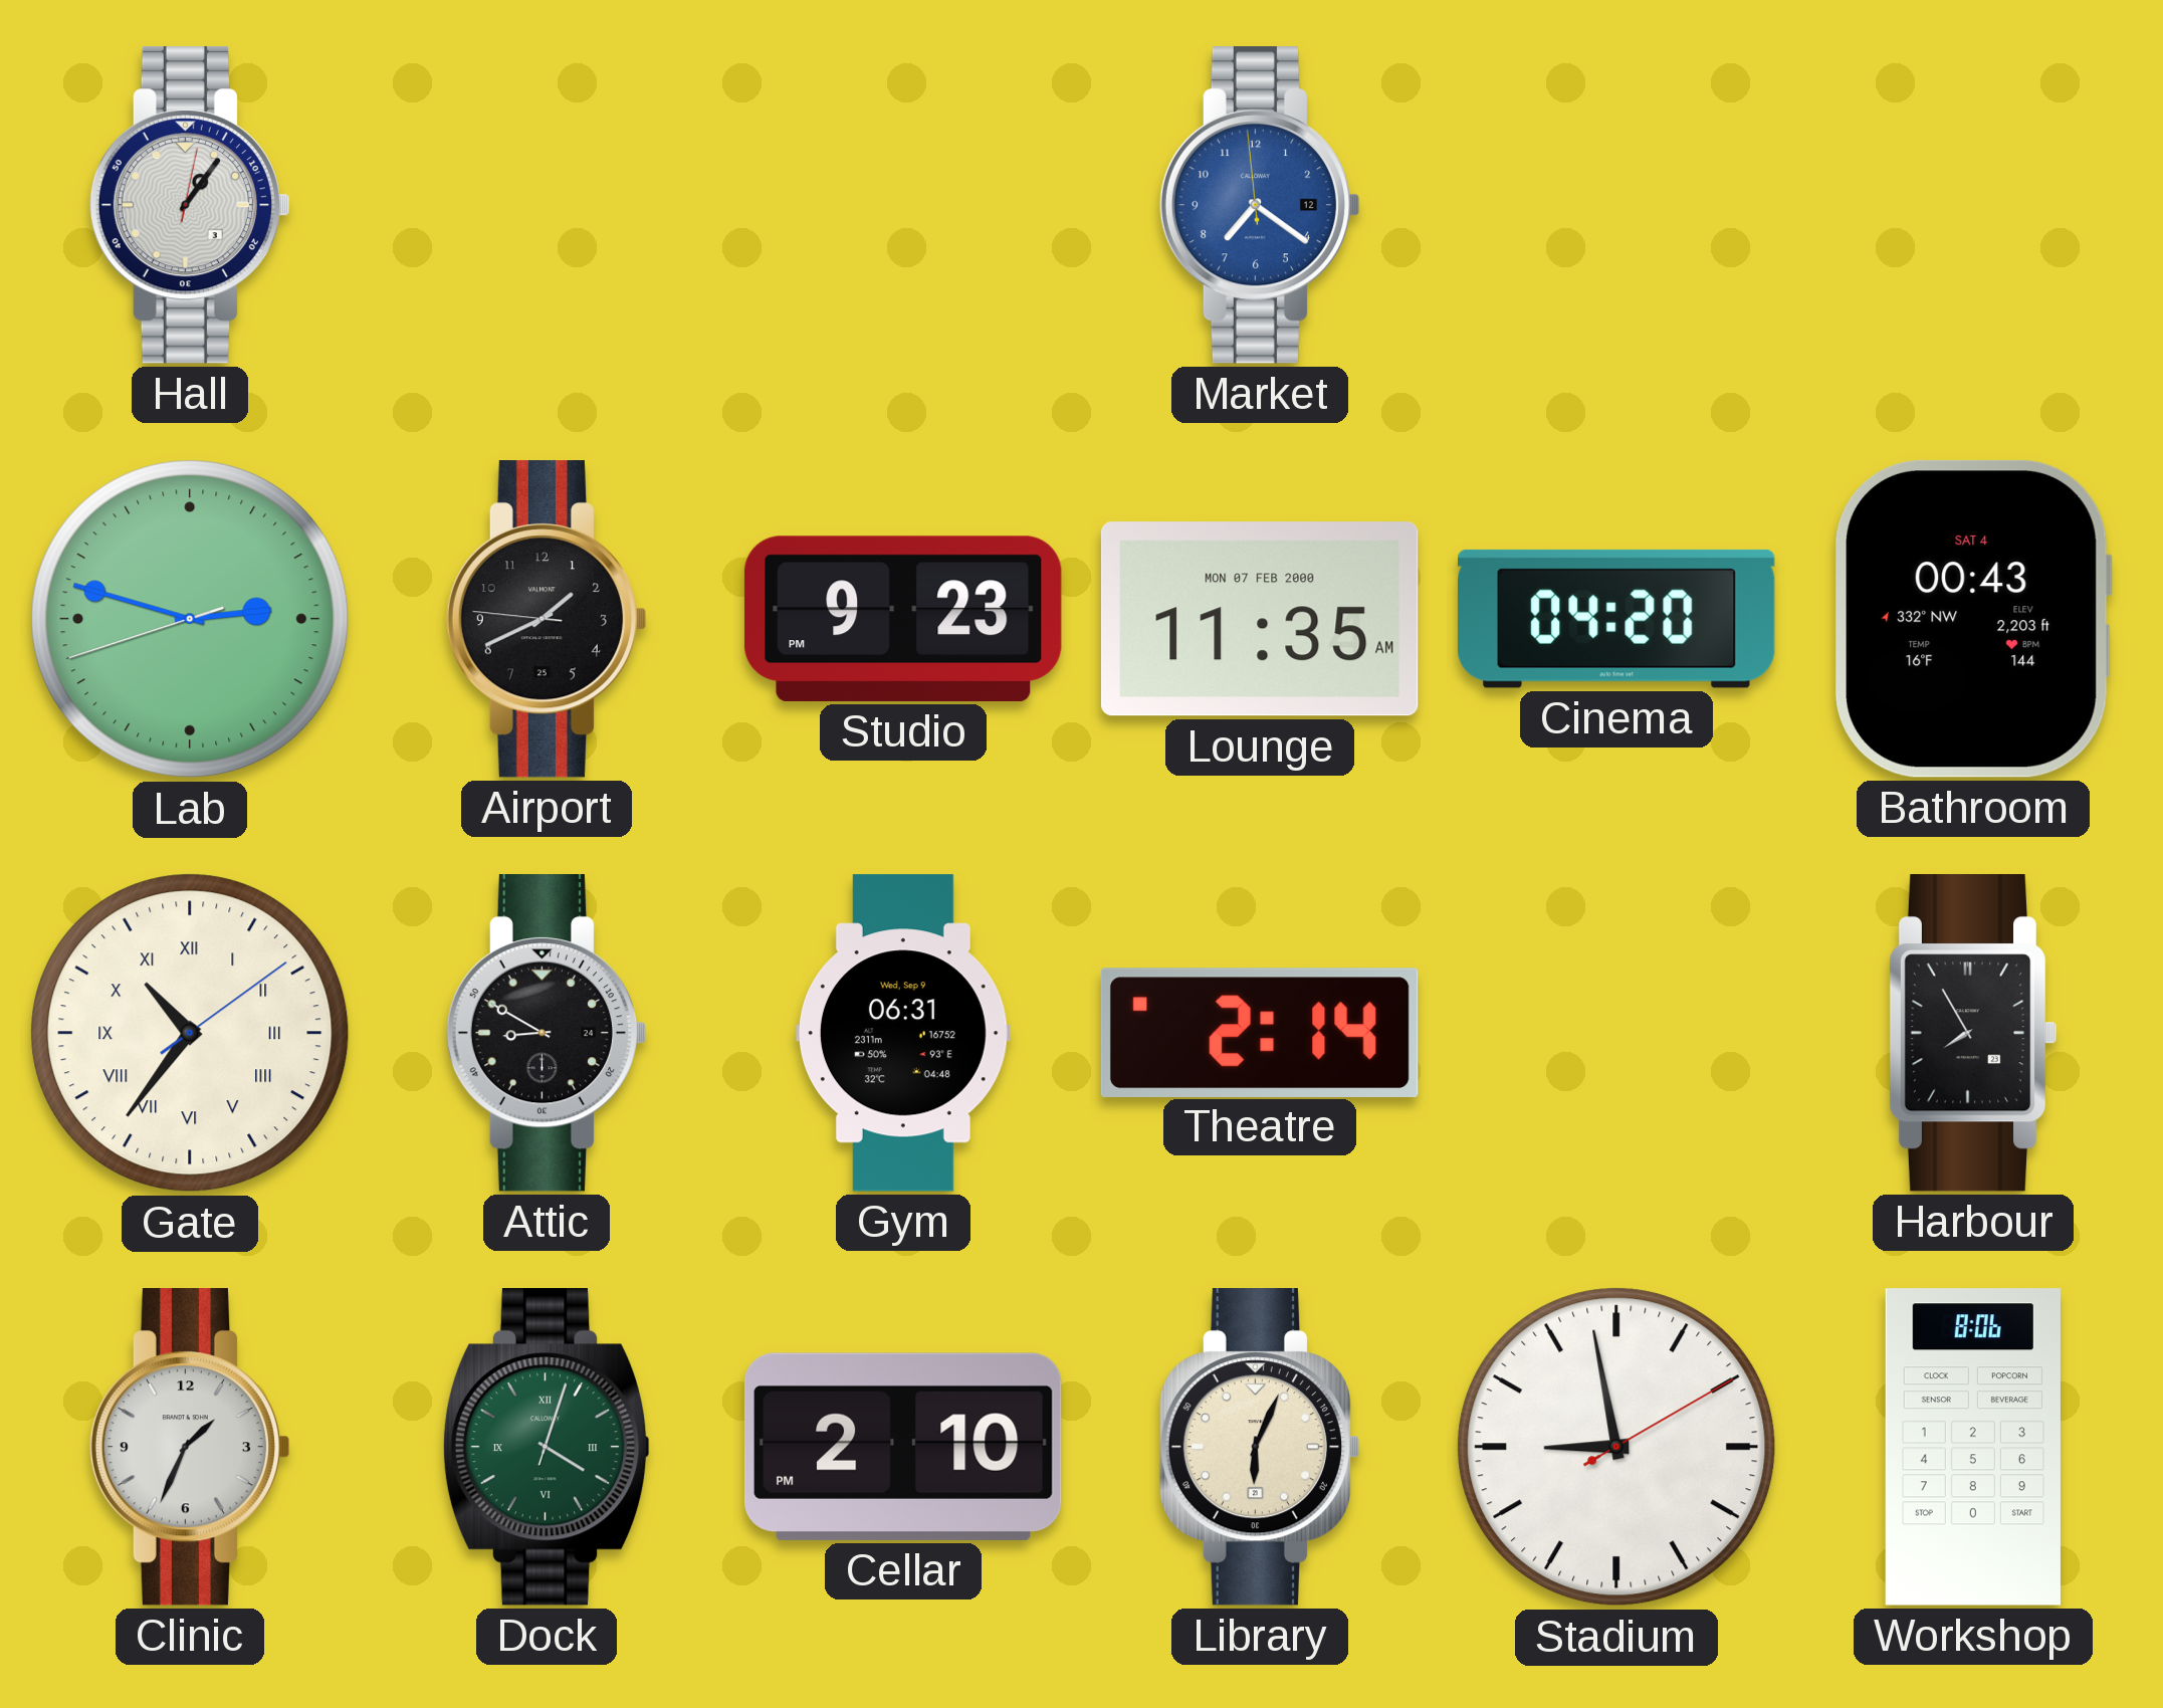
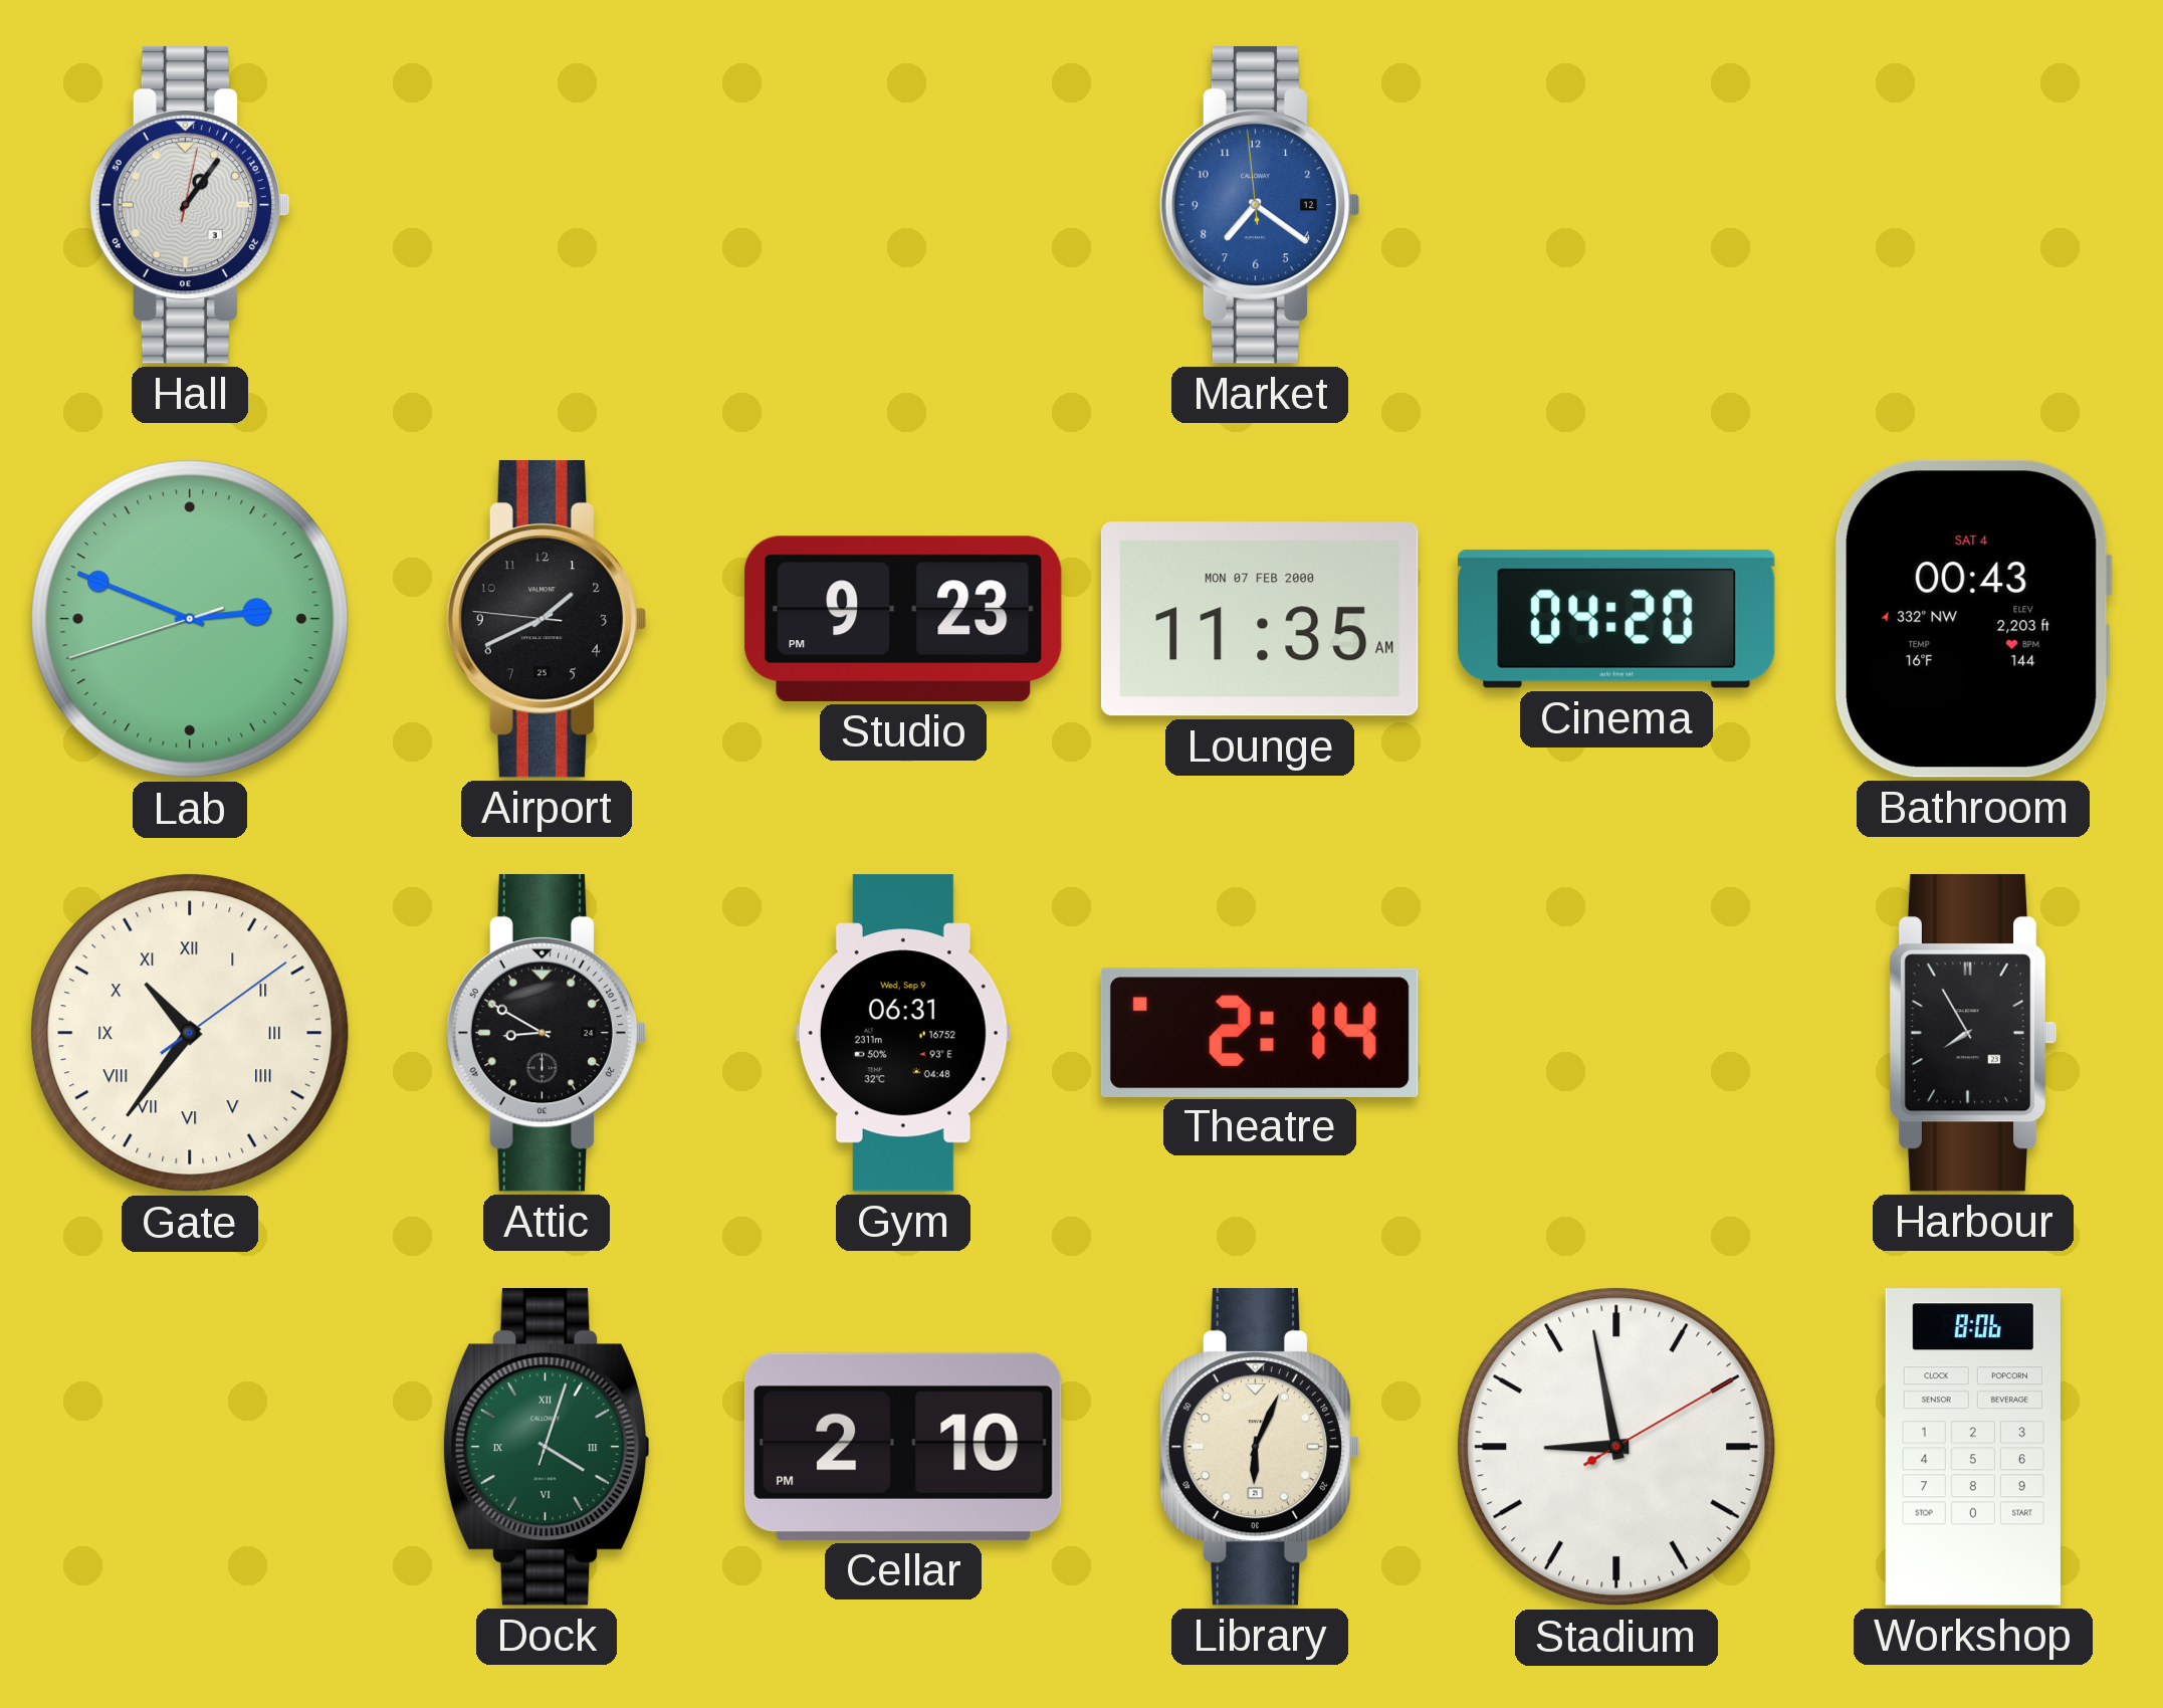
Lab: 2:47 -> 2:48
Clinic: 1:34 -> none
